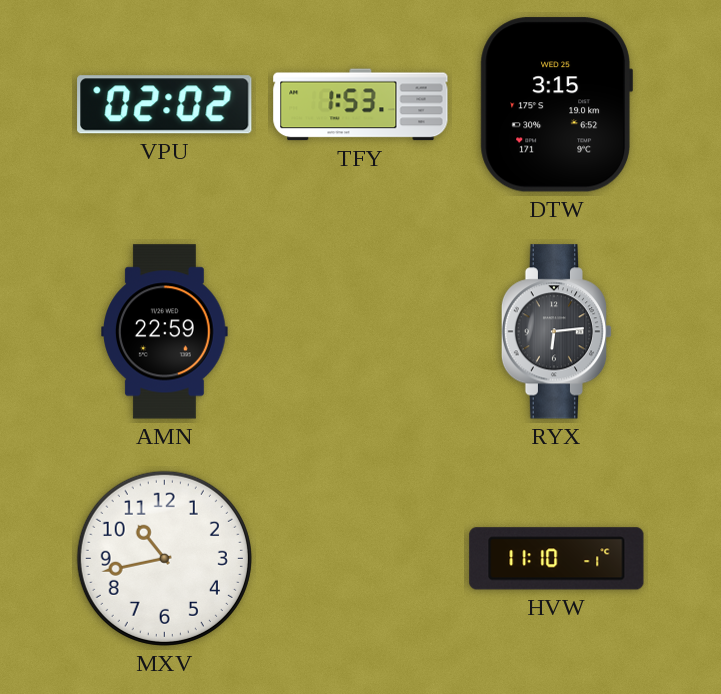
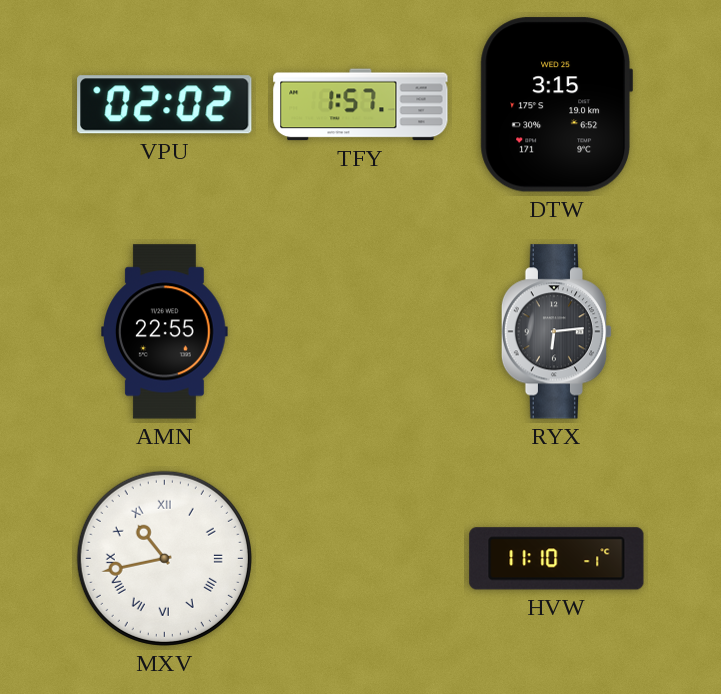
TFY: 1:53 -> 1:57
AMN: 22:59 -> 22:55
MXV numerals: Arabic -> Roman
